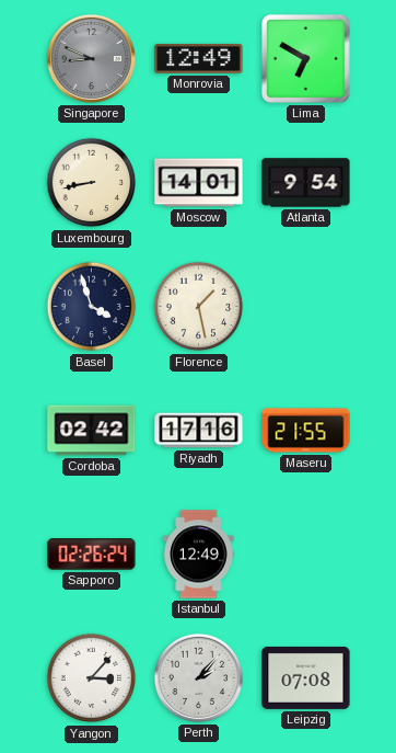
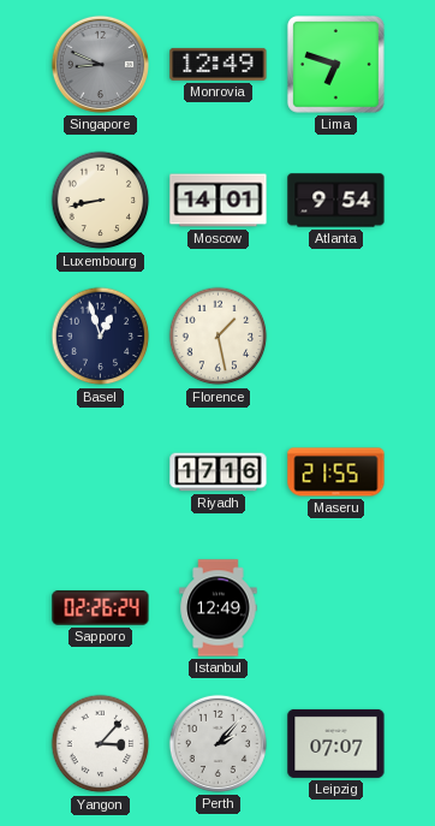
Lima: 6:50 -> 6:48
Basel: 3:57 -> 12:57
Cordoba: 02:42 -> none
Leipzig: 07:08 -> 07:07
